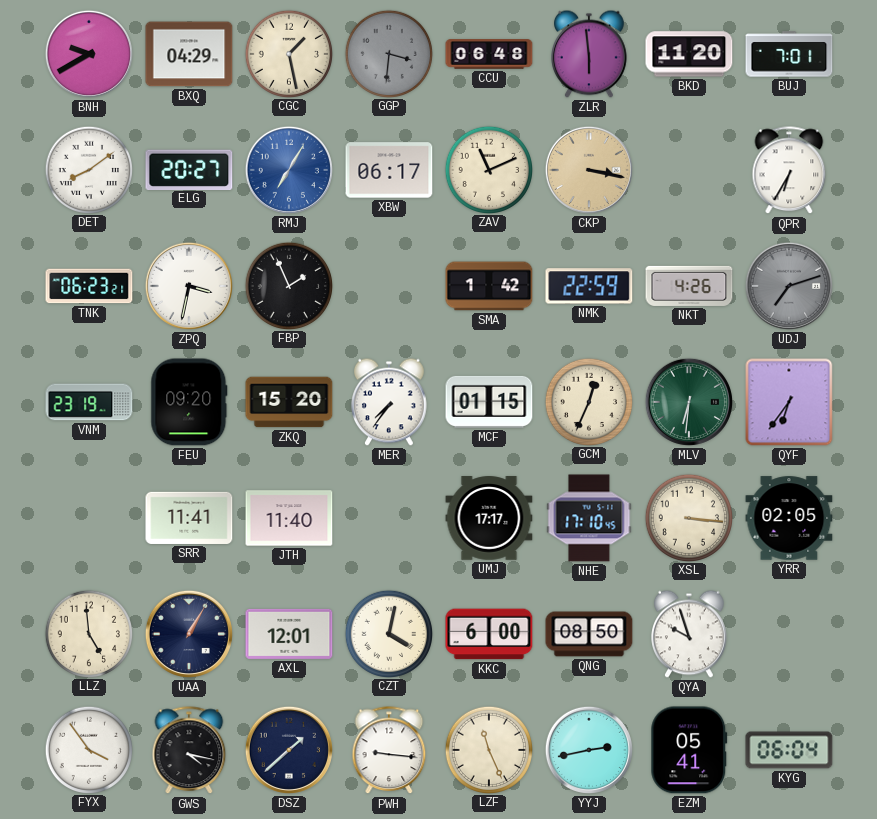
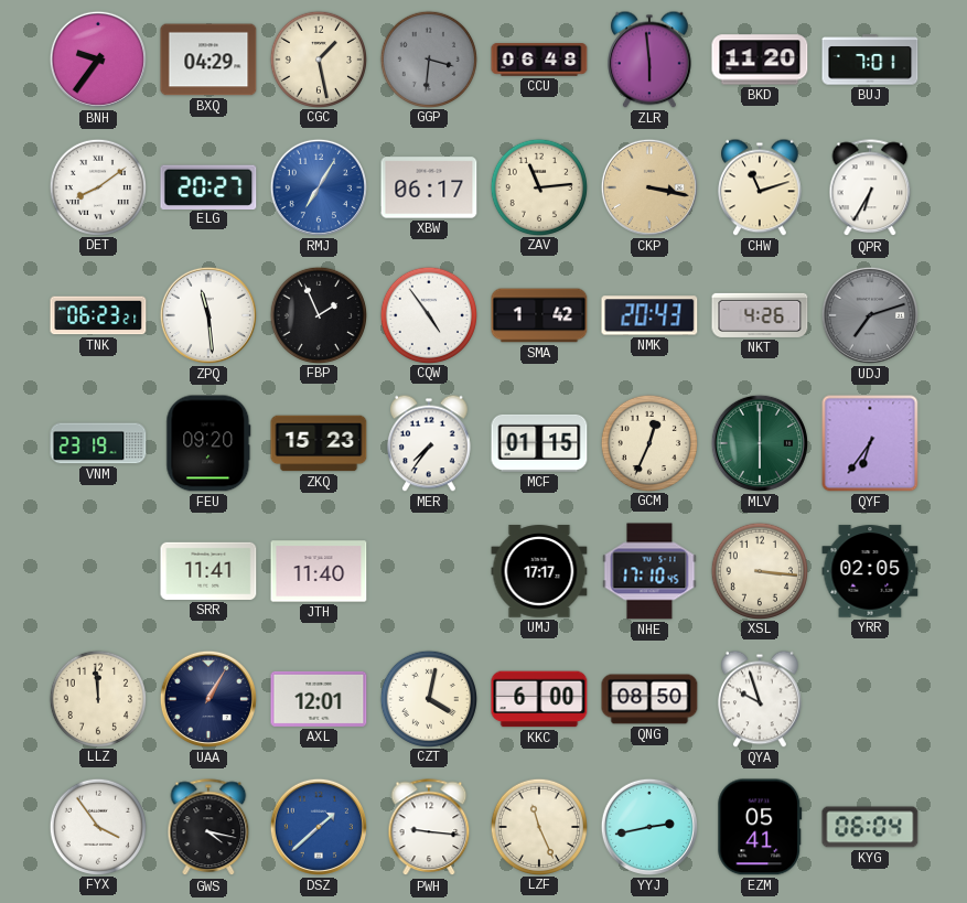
BNH: 9:40 -> 9:36
ZAV: 11:11 -> 11:14
CHW: none -> 11:12
ZPQ: 3:32 -> 11:29
CQW: none -> 4:54
NMK: 22:59 -> 20:43
ZKQ: 15:20 -> 15:23
MLV: 6:31 -> 6:00
LLZ: 4:59 -> 11:59
DSZ dial: navy -> blue
